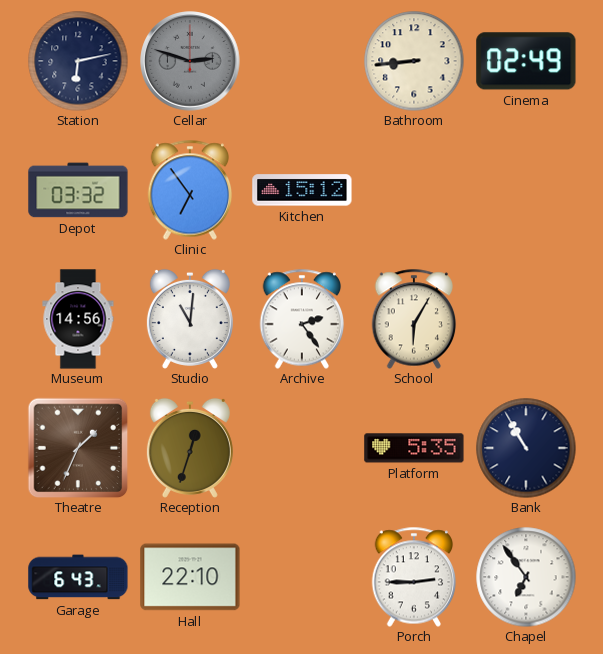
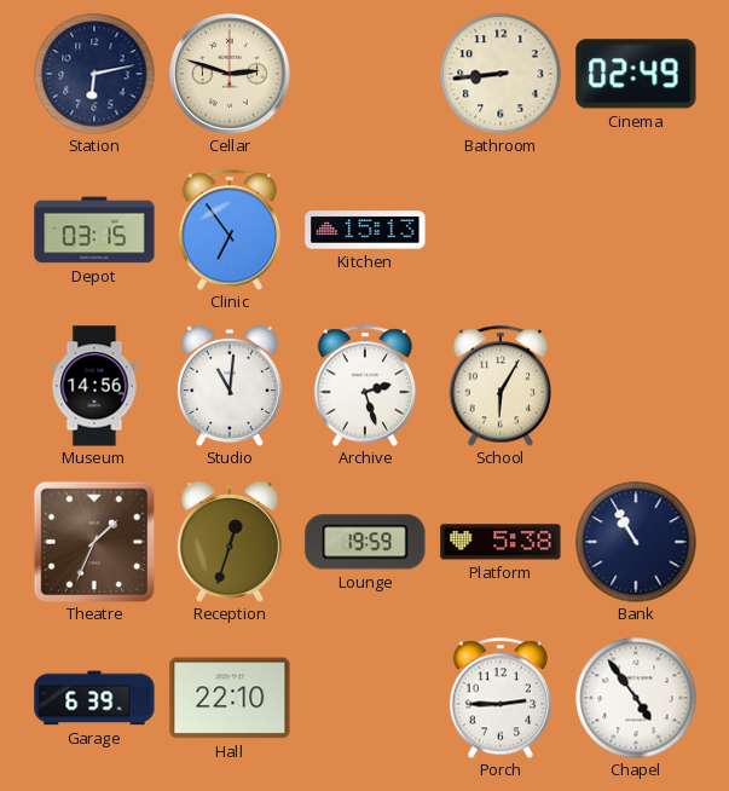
Cellar dial: grey -> cream
Depot: 03:32 -> 03:15
Kitchen: 15:12 -> 15:13
Archive: 2:24 -> 2:27
Lounge: none -> 19:59
Platform: 5:35 -> 5:38
Garage: 6:43 -> 6:39
Chapel: 6:54 -> 4:54
